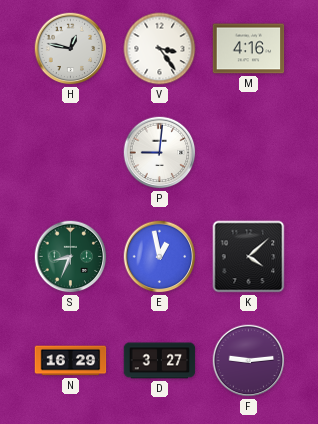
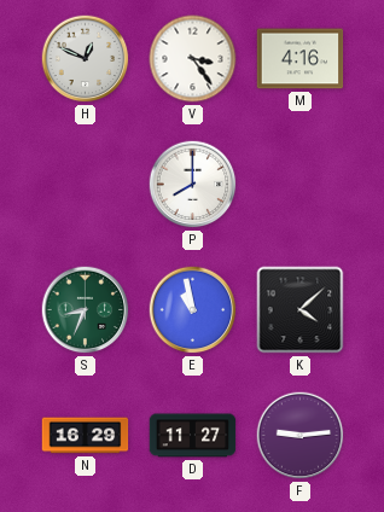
H: 12:47 -> 12:49
P: 9:01 -> 8:00
E: 12:58 -> 10:58
D: 3:27 -> 11:27
